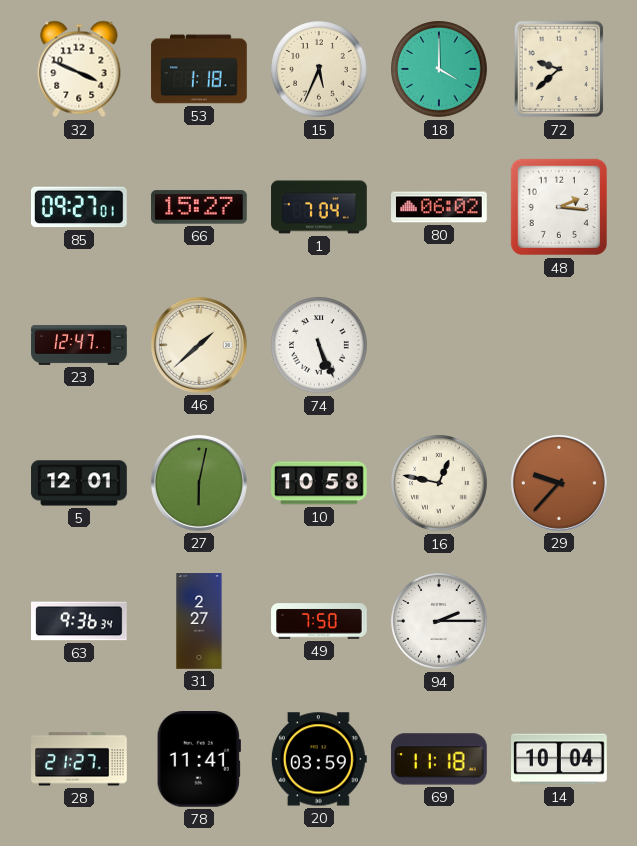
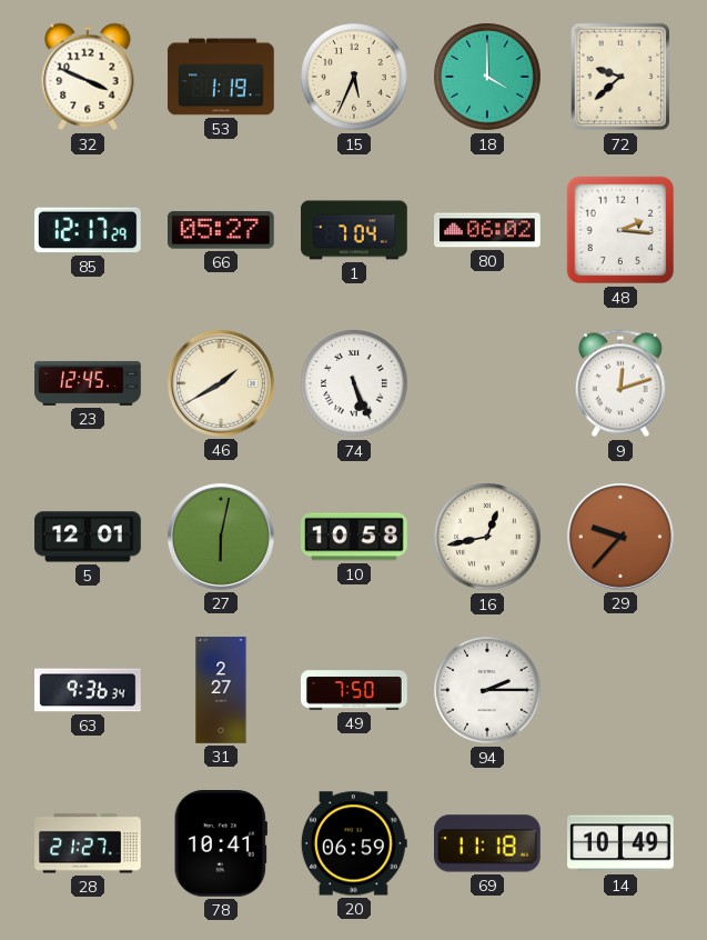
53: 1:18 -> 1:19
85: 09:27 -> 12:17
66: 15:27 -> 05:27
23: 12:47 -> 12:45
46: 1:38 -> 1:40
9: none -> 12:12
16: 12:47 -> 12:43
78: 11:41 -> 10:41
20: 03:59 -> 06:59
14: 10:04 -> 10:49
